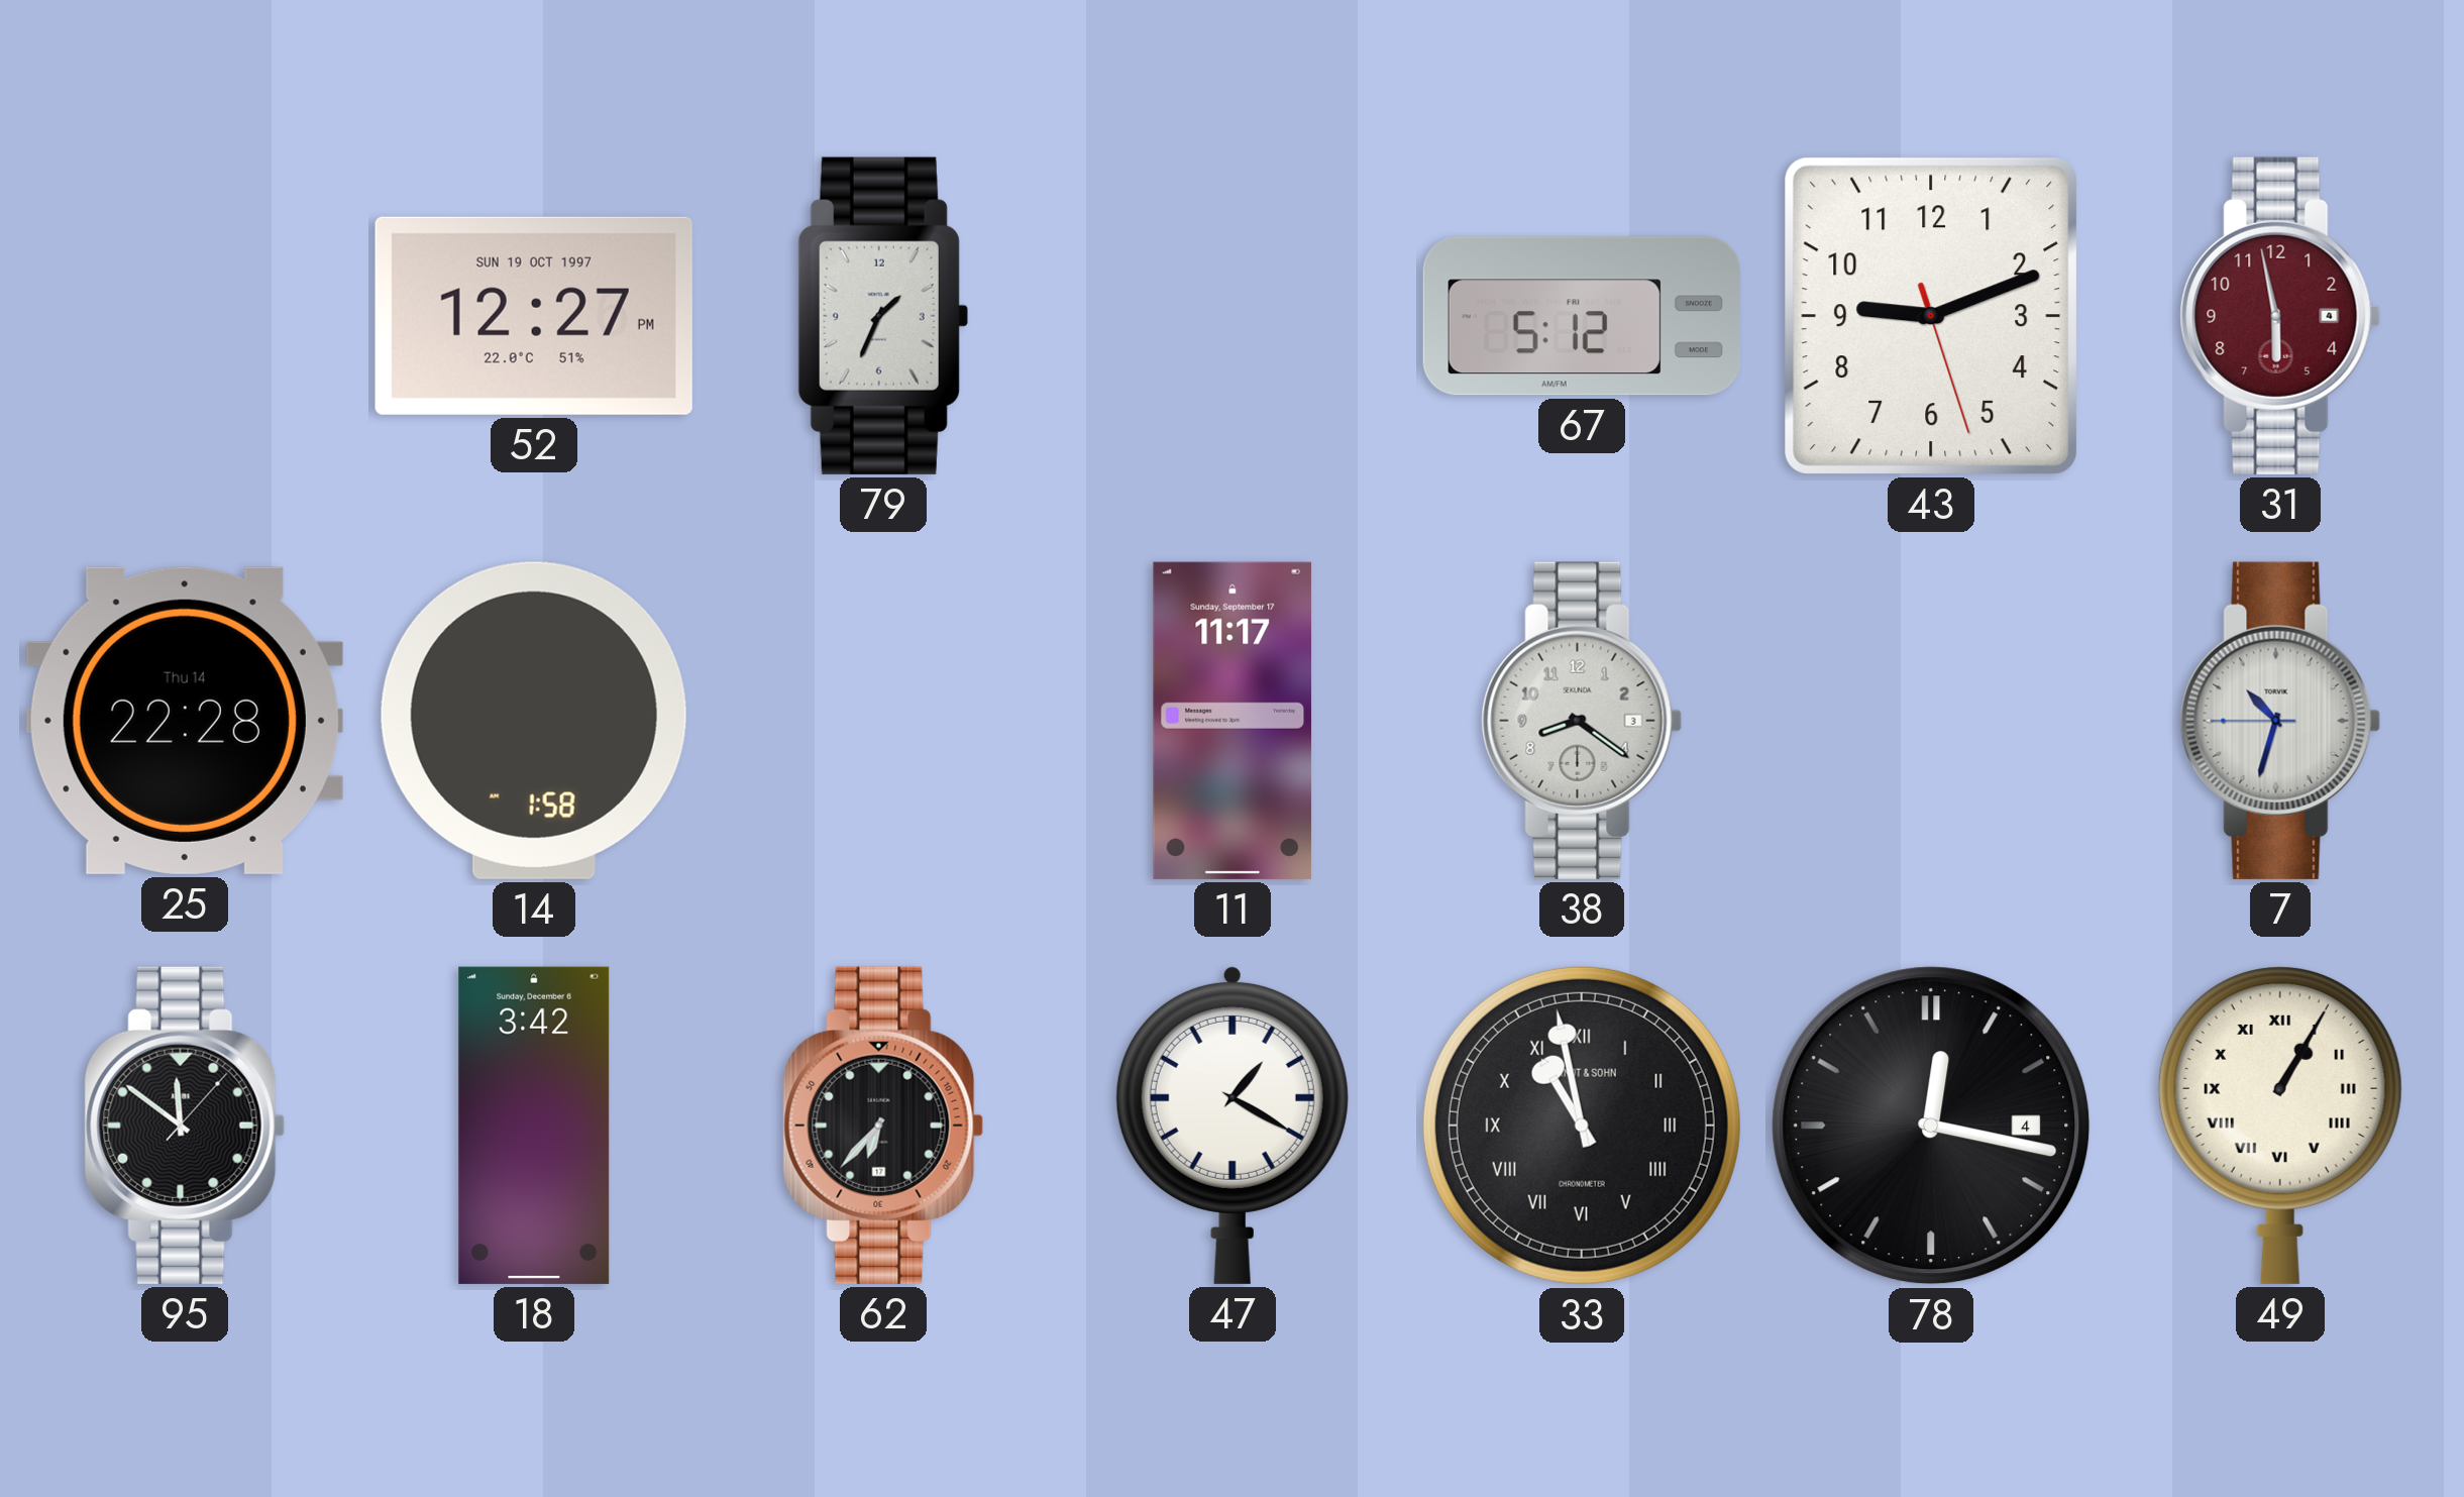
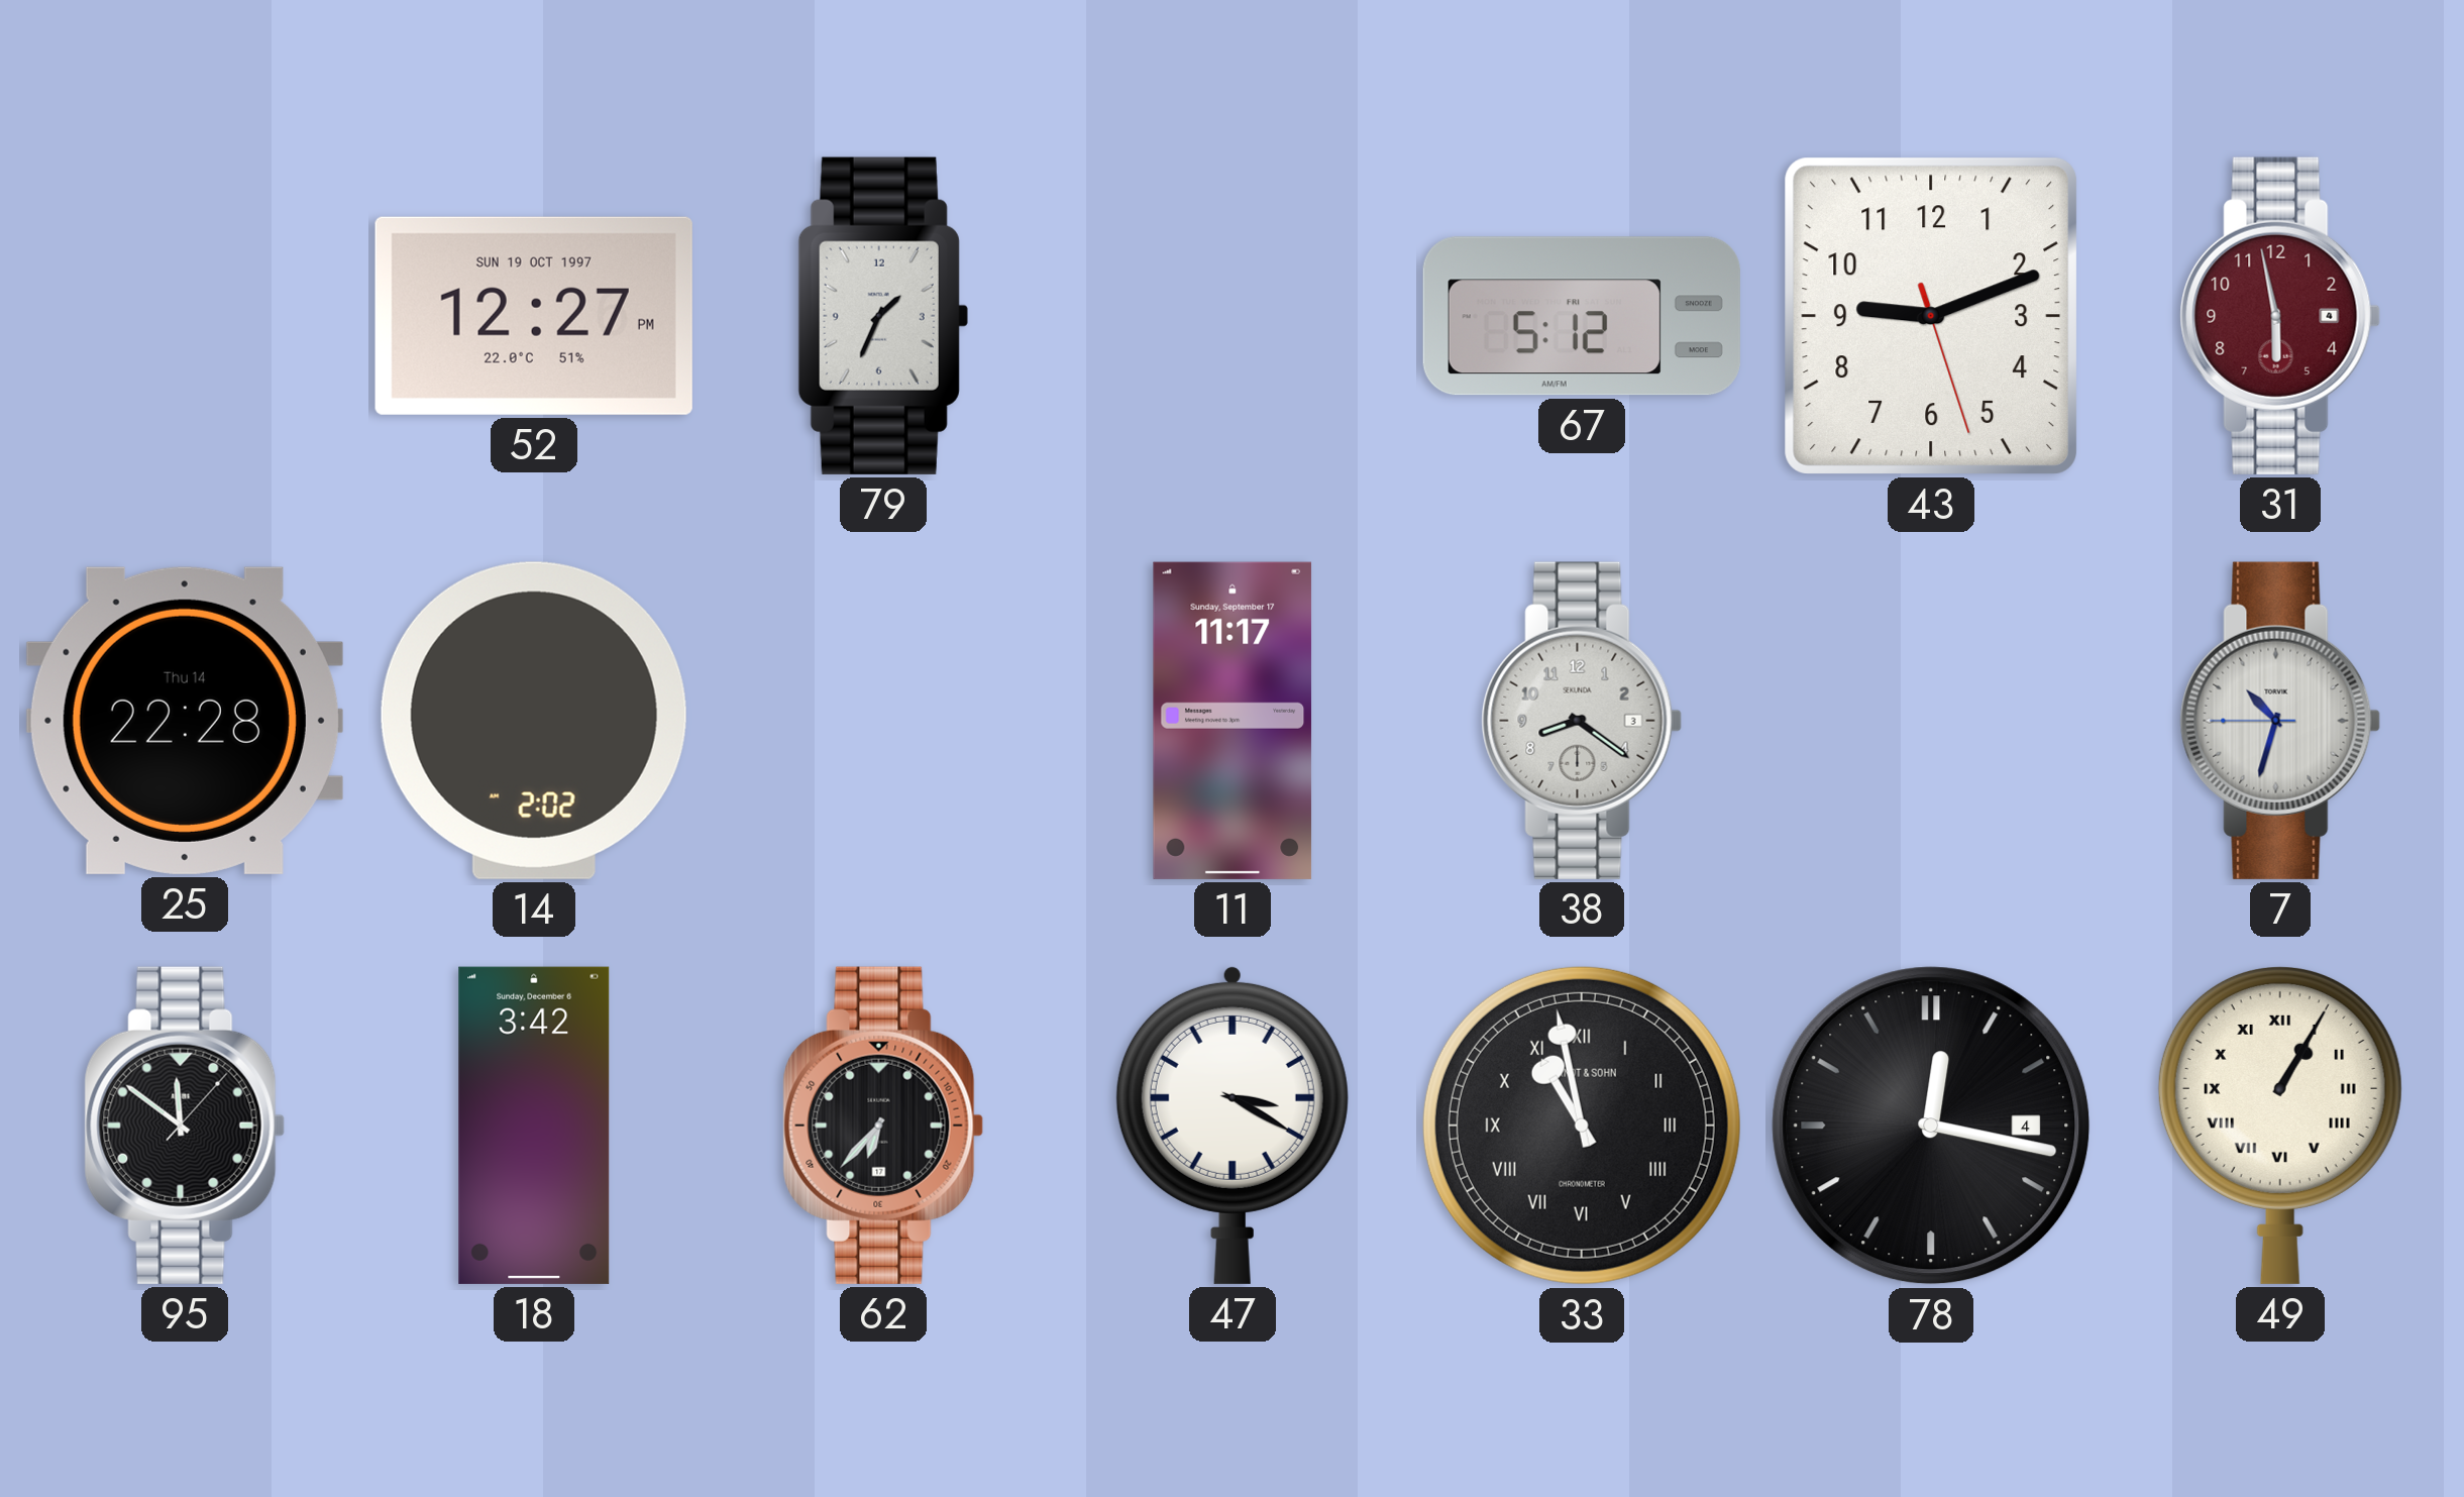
14: 1:58 -> 2:02
47: 1:20 -> 3:20
